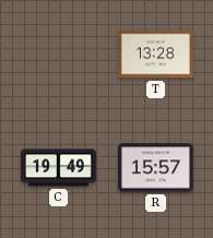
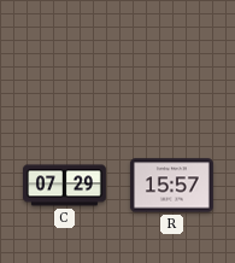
T: 13:28 -> none
C: 19:49 -> 07:29
